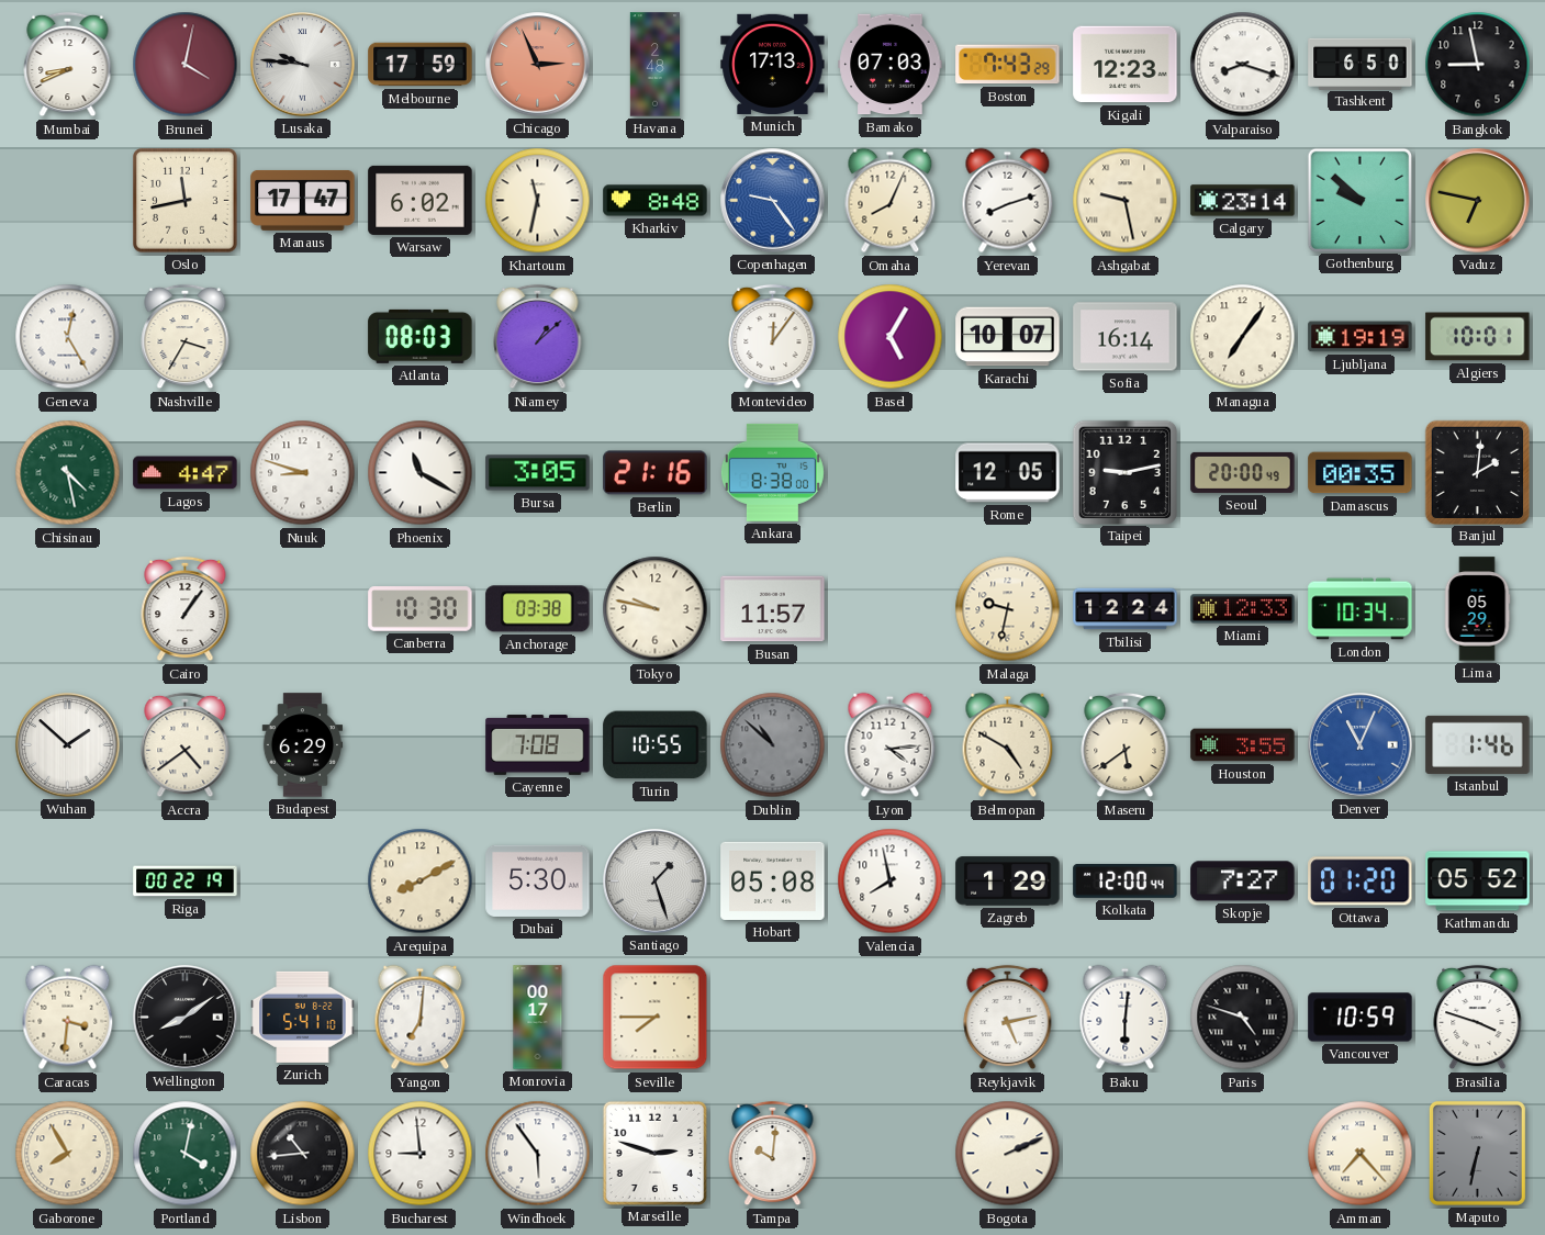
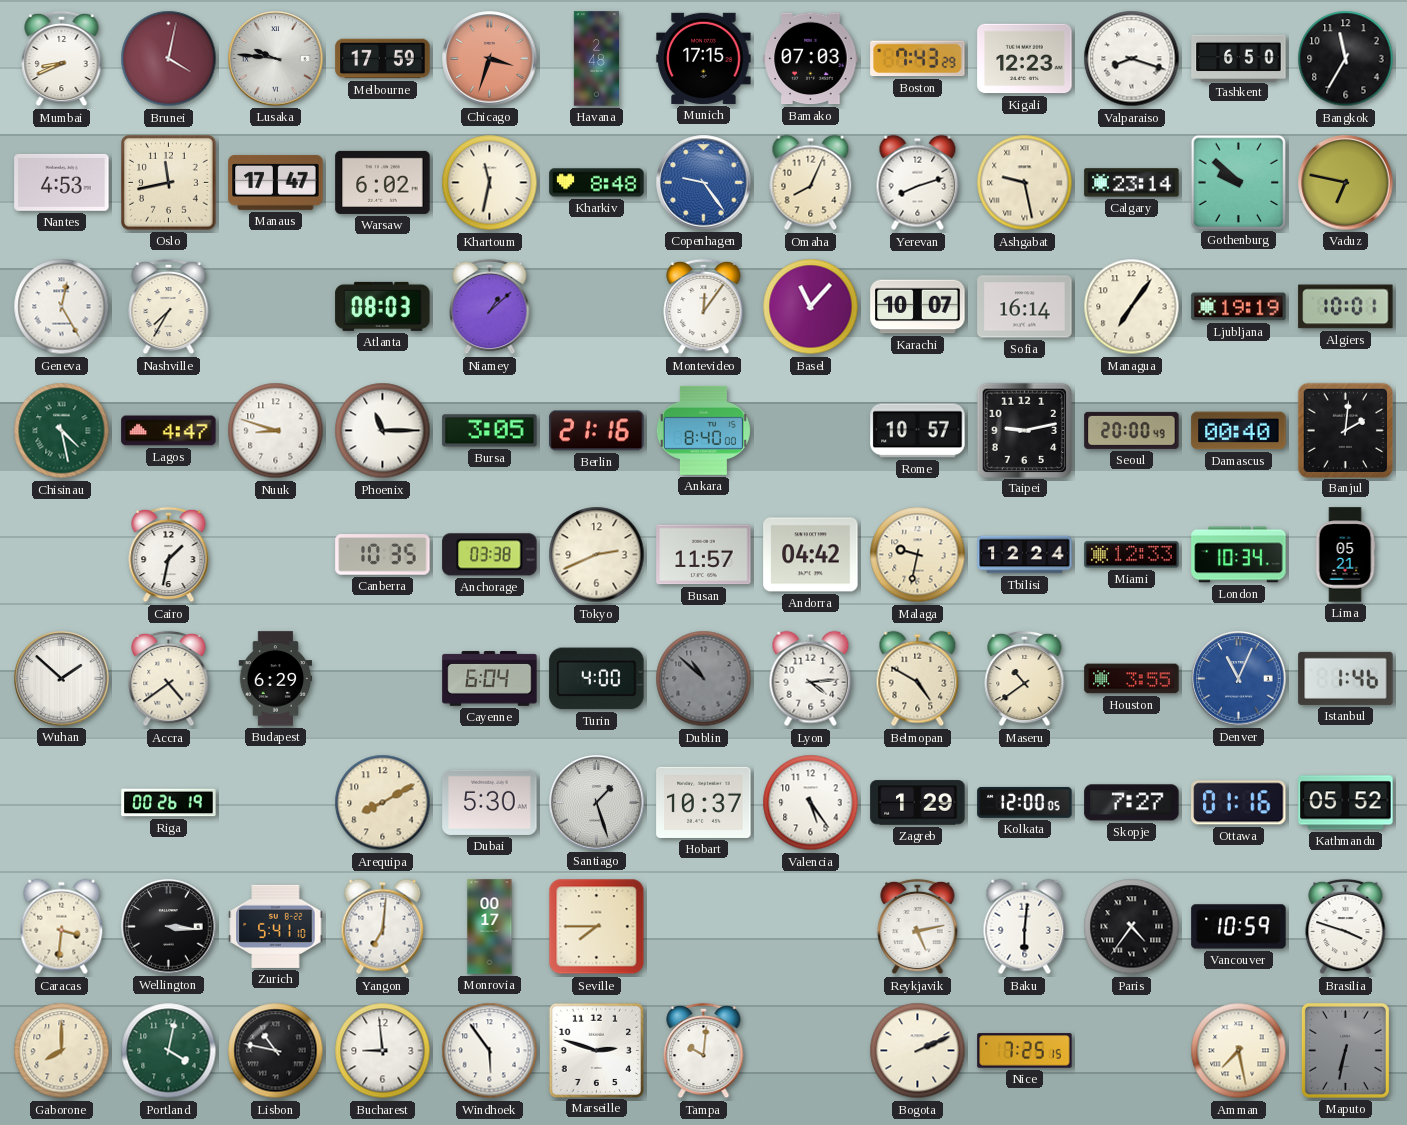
Chicago: 2:56 -> 3:33
Munich: 17:13 -> 17:15
Bangkok: 8:58 -> 11:35
Nantes: none -> 4:53
Nashville: 3:35 -> 7:35
Basel: 5:05 -> 11:07
Phoenix: 11:20 -> 11:15
Ankara: 8:38 -> 8:40
Rome: 12:05 -> 10:57
Damascus: 00:35 -> 00:40
Cairo: 1:06 -> 1:32
Canberra: 10:30 -> 10:35
Tokyo: 9:47 -> 2:41
Andorra: none -> 04:42
Lima: 05:29 -> 05:21
Cayenne: 7:08 -> 6:04
Turin: 10:55 -> 4:00
Maseru: 5:39 -> 10:39
Riga: 00:22 -> 00:26
Hobart: 05:08 -> 10:37
Valencia: 7:58 -> 5:24
Kolkata: 12:00:44 -> 12:00:05
Ottawa: 01:20 -> 01:16
Wellington: 8:09 -> 3:16
Paris: 4:48 -> 4:36
Gaborone: 7:55 -> 8:00
Lisbon: 10:44 -> 10:47
Nice: none -> 7:25
Amman: 7:23 -> 7:28
